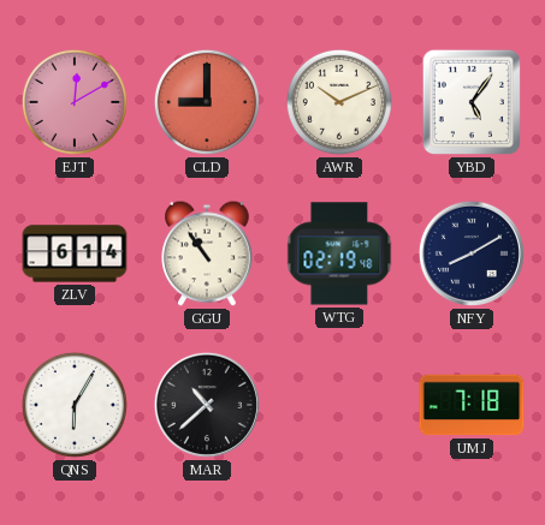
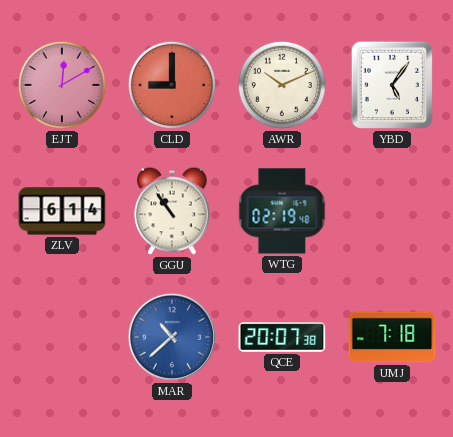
NFY: 8:10 -> none
QNS: 6:05 -> none
MAR dial: black -> blue
QCE: none -> 20:07
